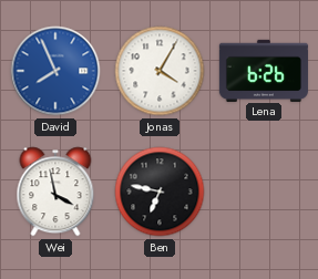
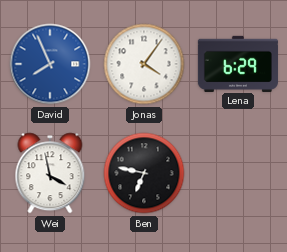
Jonas: 4:05 -> 4:06
Lena: 6:26 -> 6:29
